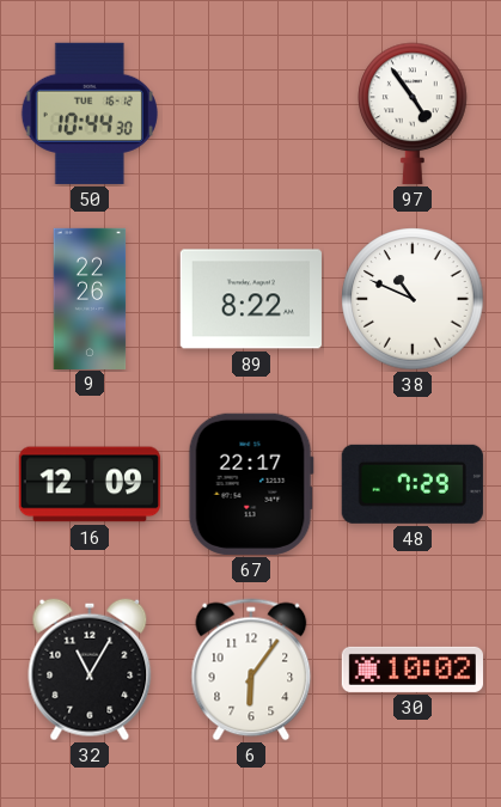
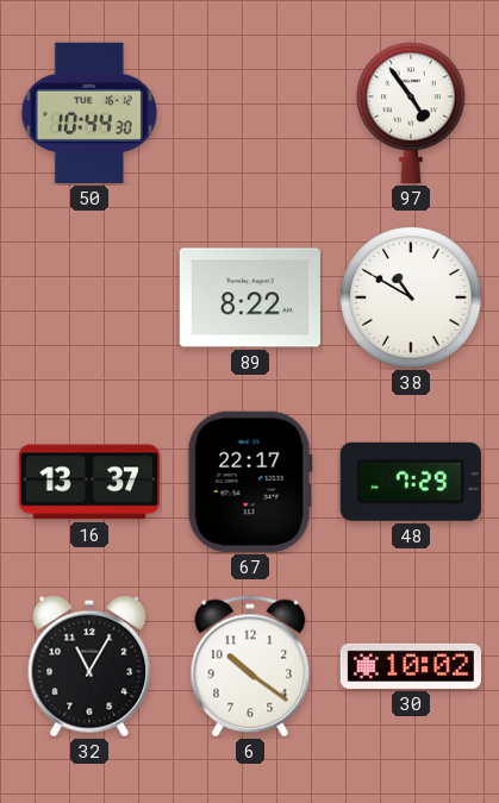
9: 22:26 -> none
38: 10:49 -> 10:50
16: 12:09 -> 13:37
6: 6:06 -> 10:21
